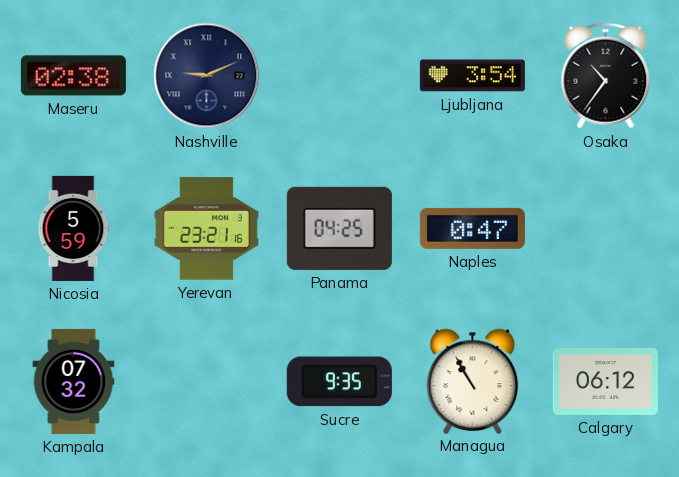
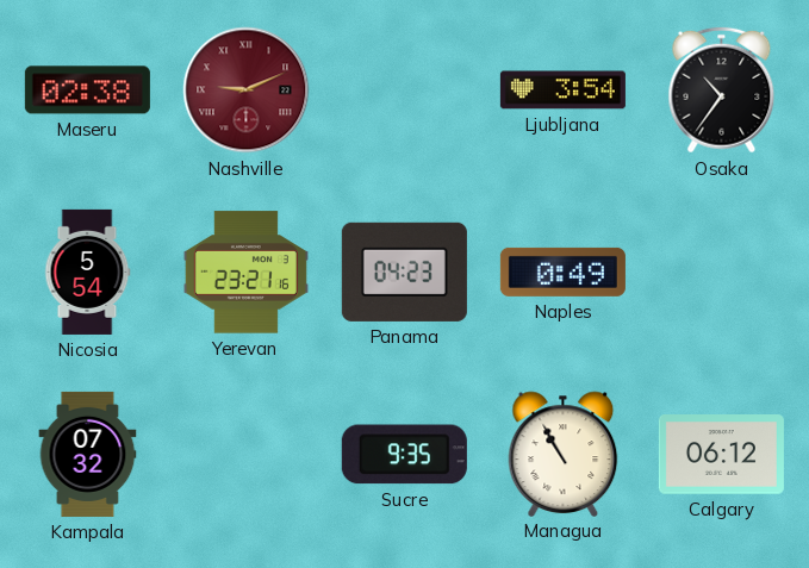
Nashville dial: navy -> burgundy
Nicosia: 5:59 -> 5:54
Panama: 04:25 -> 04:23
Naples: 0:47 -> 0:49
